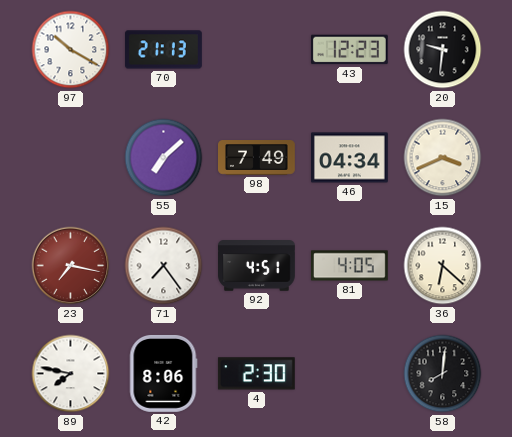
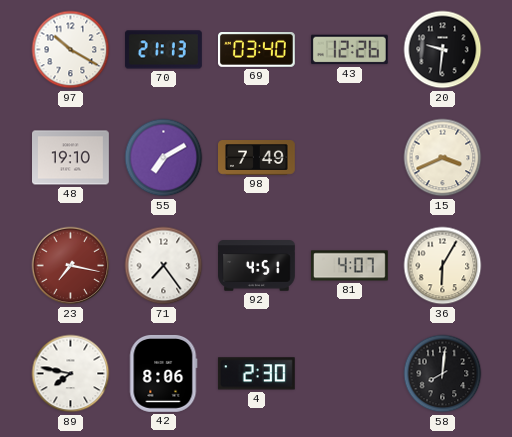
69: none -> 03:40
43: 12:23 -> 12:26
48: none -> 19:10
55: 7:08 -> 7:10
46: 04:34 -> none
81: 4:05 -> 4:07
36: 6:22 -> 6:05
